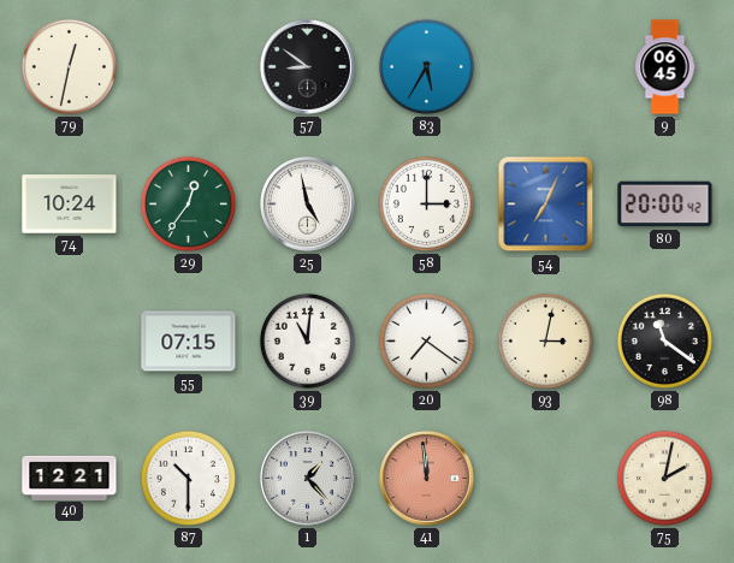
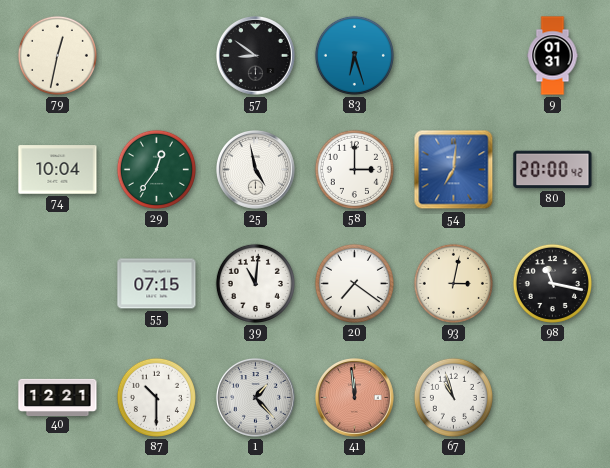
83: 5:35 -> 6:27
9: 06:45 -> 01:31
74: 10:24 -> 10:04
54: 7:04 -> 7:01
98: 11:21 -> 11:17
67: none -> 10:57
75: 2:02 -> none
